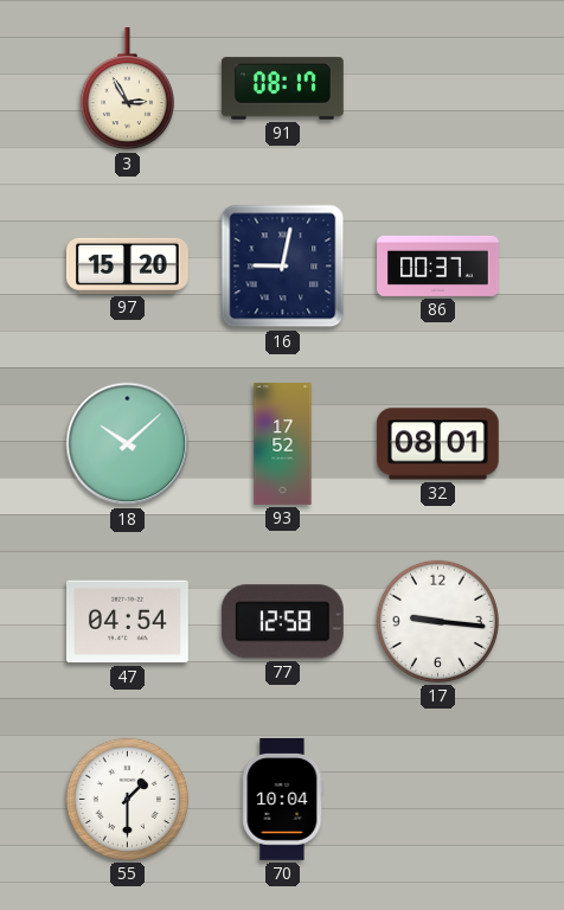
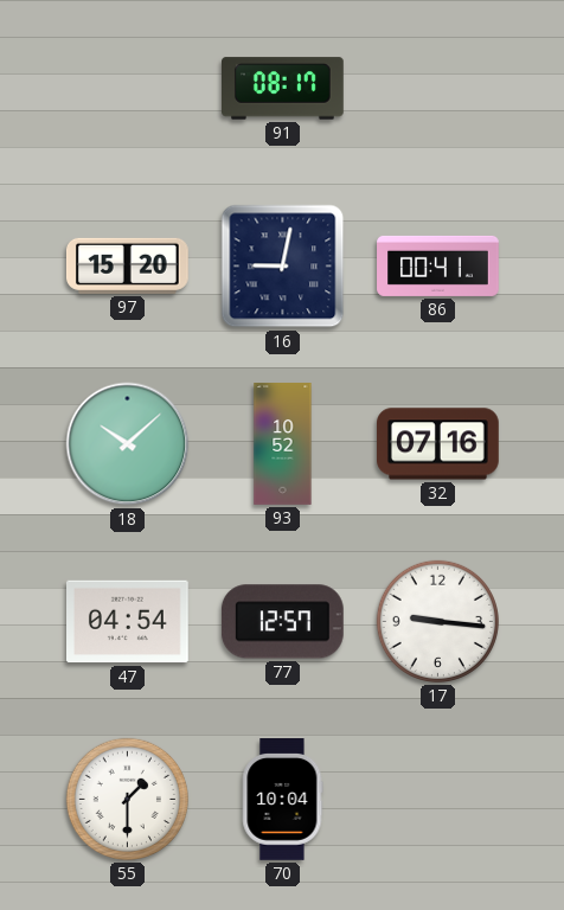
3: 2:55 -> none
86: 00:37 -> 00:41
93: 17:52 -> 10:52
32: 08:01 -> 07:16
77: 12:58 -> 12:57
